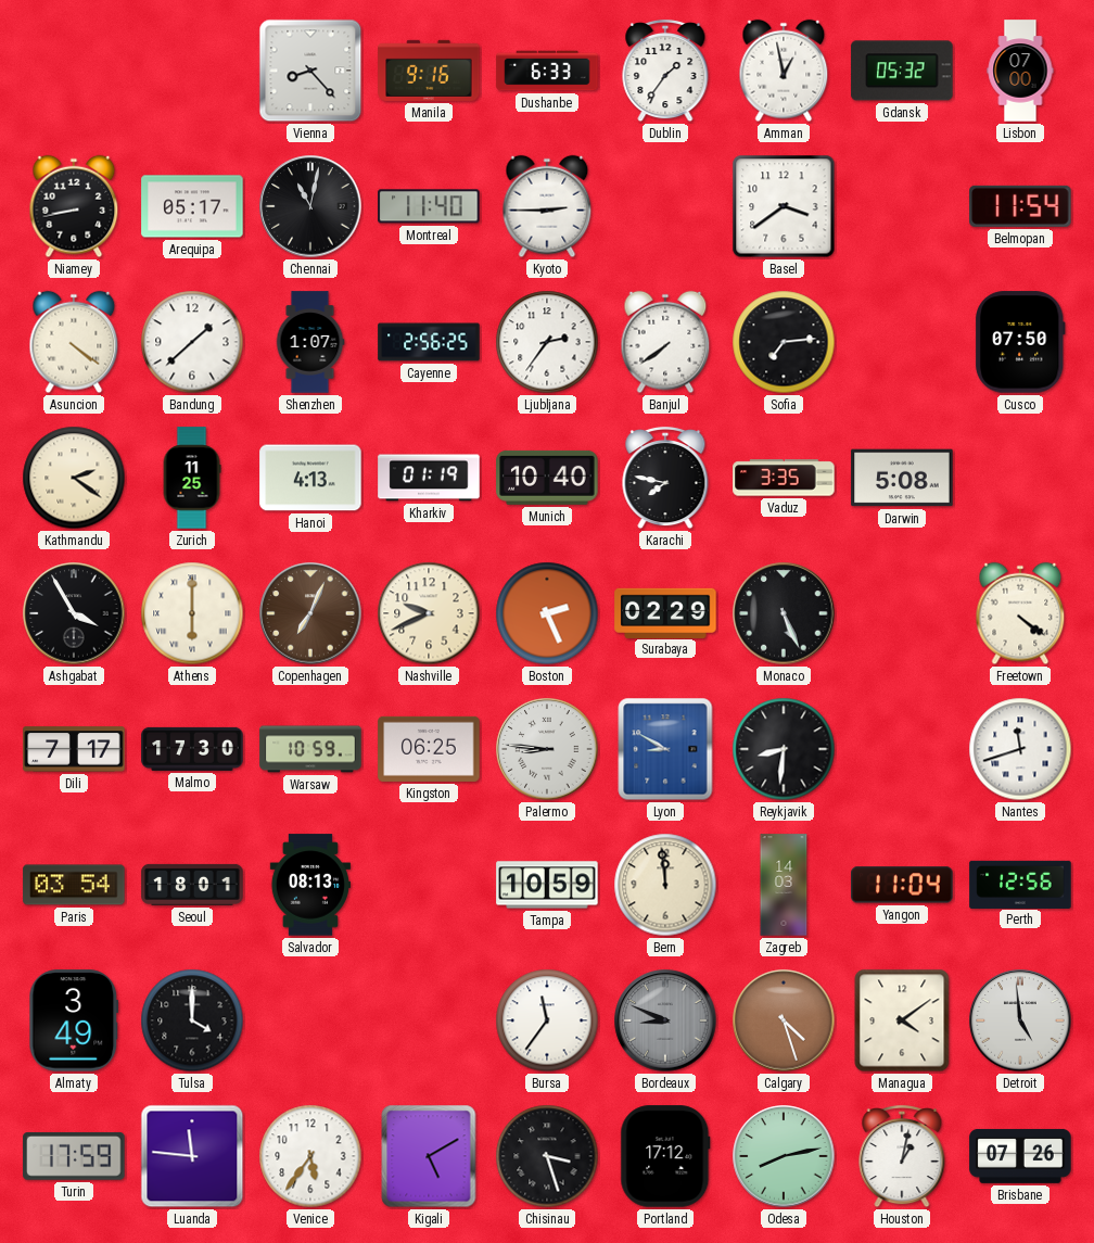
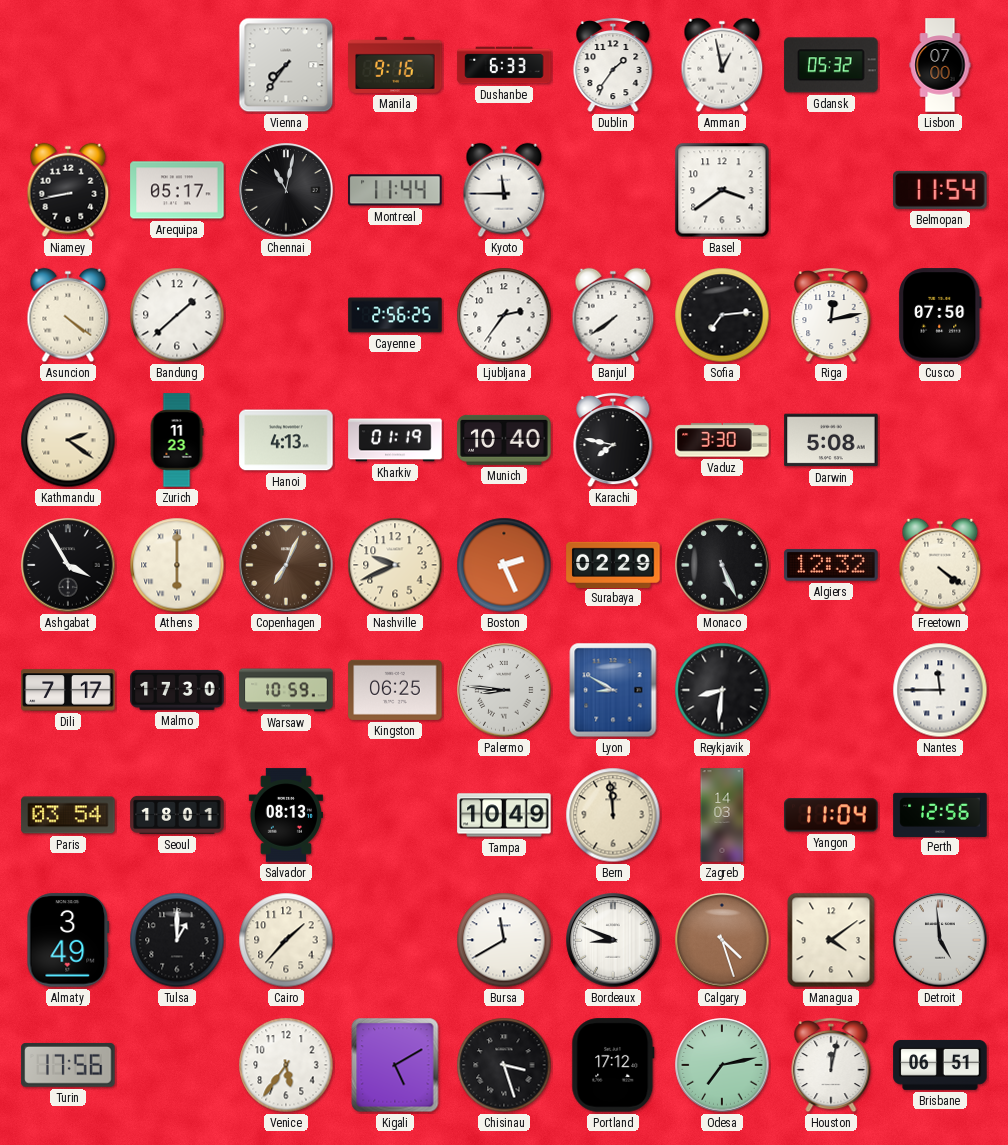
Vienna: 8:23 -> 7:36
Montreal: 11:40 -> 11:44
Kyoto: 2:45 -> 11:45
Shenzhen: 1:07 -> none
Riga: none -> 12:13
Zurich: 11:25 -> 11:23
Vaduz: 3:35 -> 3:30
Algiers: none -> 12:32
Nantes: 11:42 -> 11:45
Tampa: 10:59 -> 10:49
Tulsa: 4:00 -> 1:00
Cairo: none -> 1:37
Bursa: 11:36 -> 11:40
Bordeaux dial: grey -> white
Turin: 17:59 -> 17:56
Luanda: 11:46 -> none
Odesa: 8:13 -> 7:13
Houston: 1:02 -> 12:02
Brisbane: 07:26 -> 06:51
